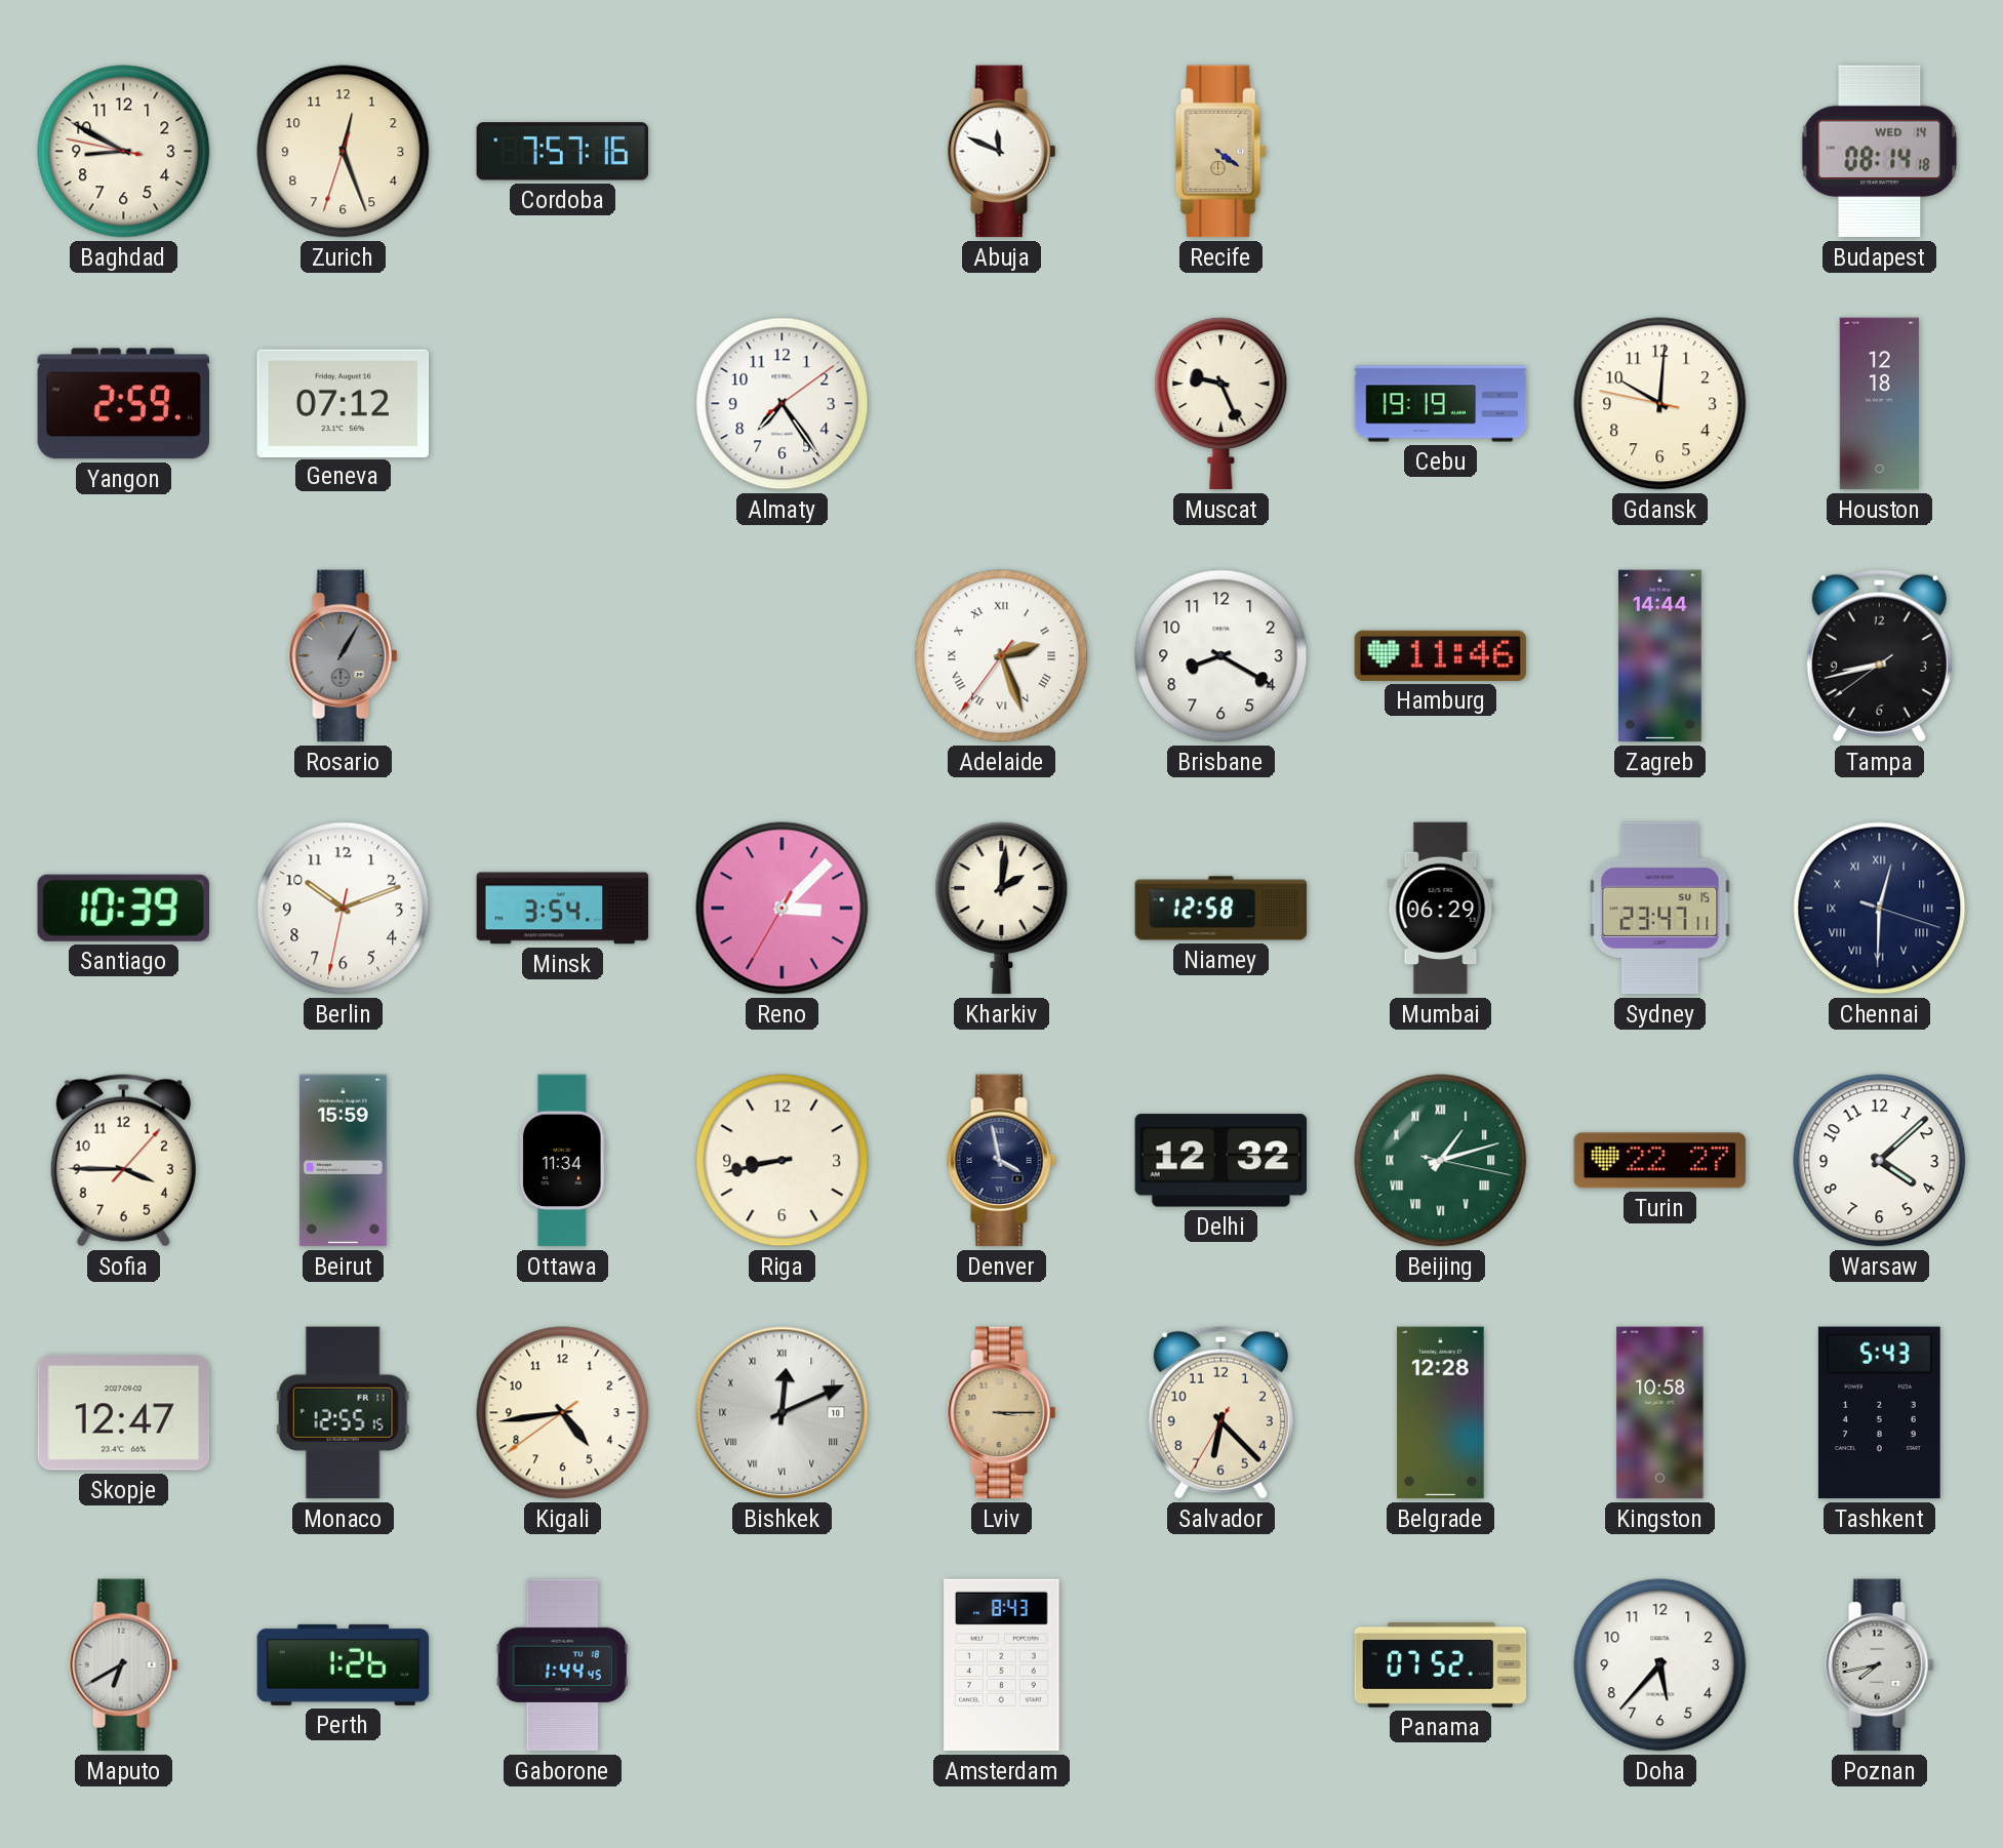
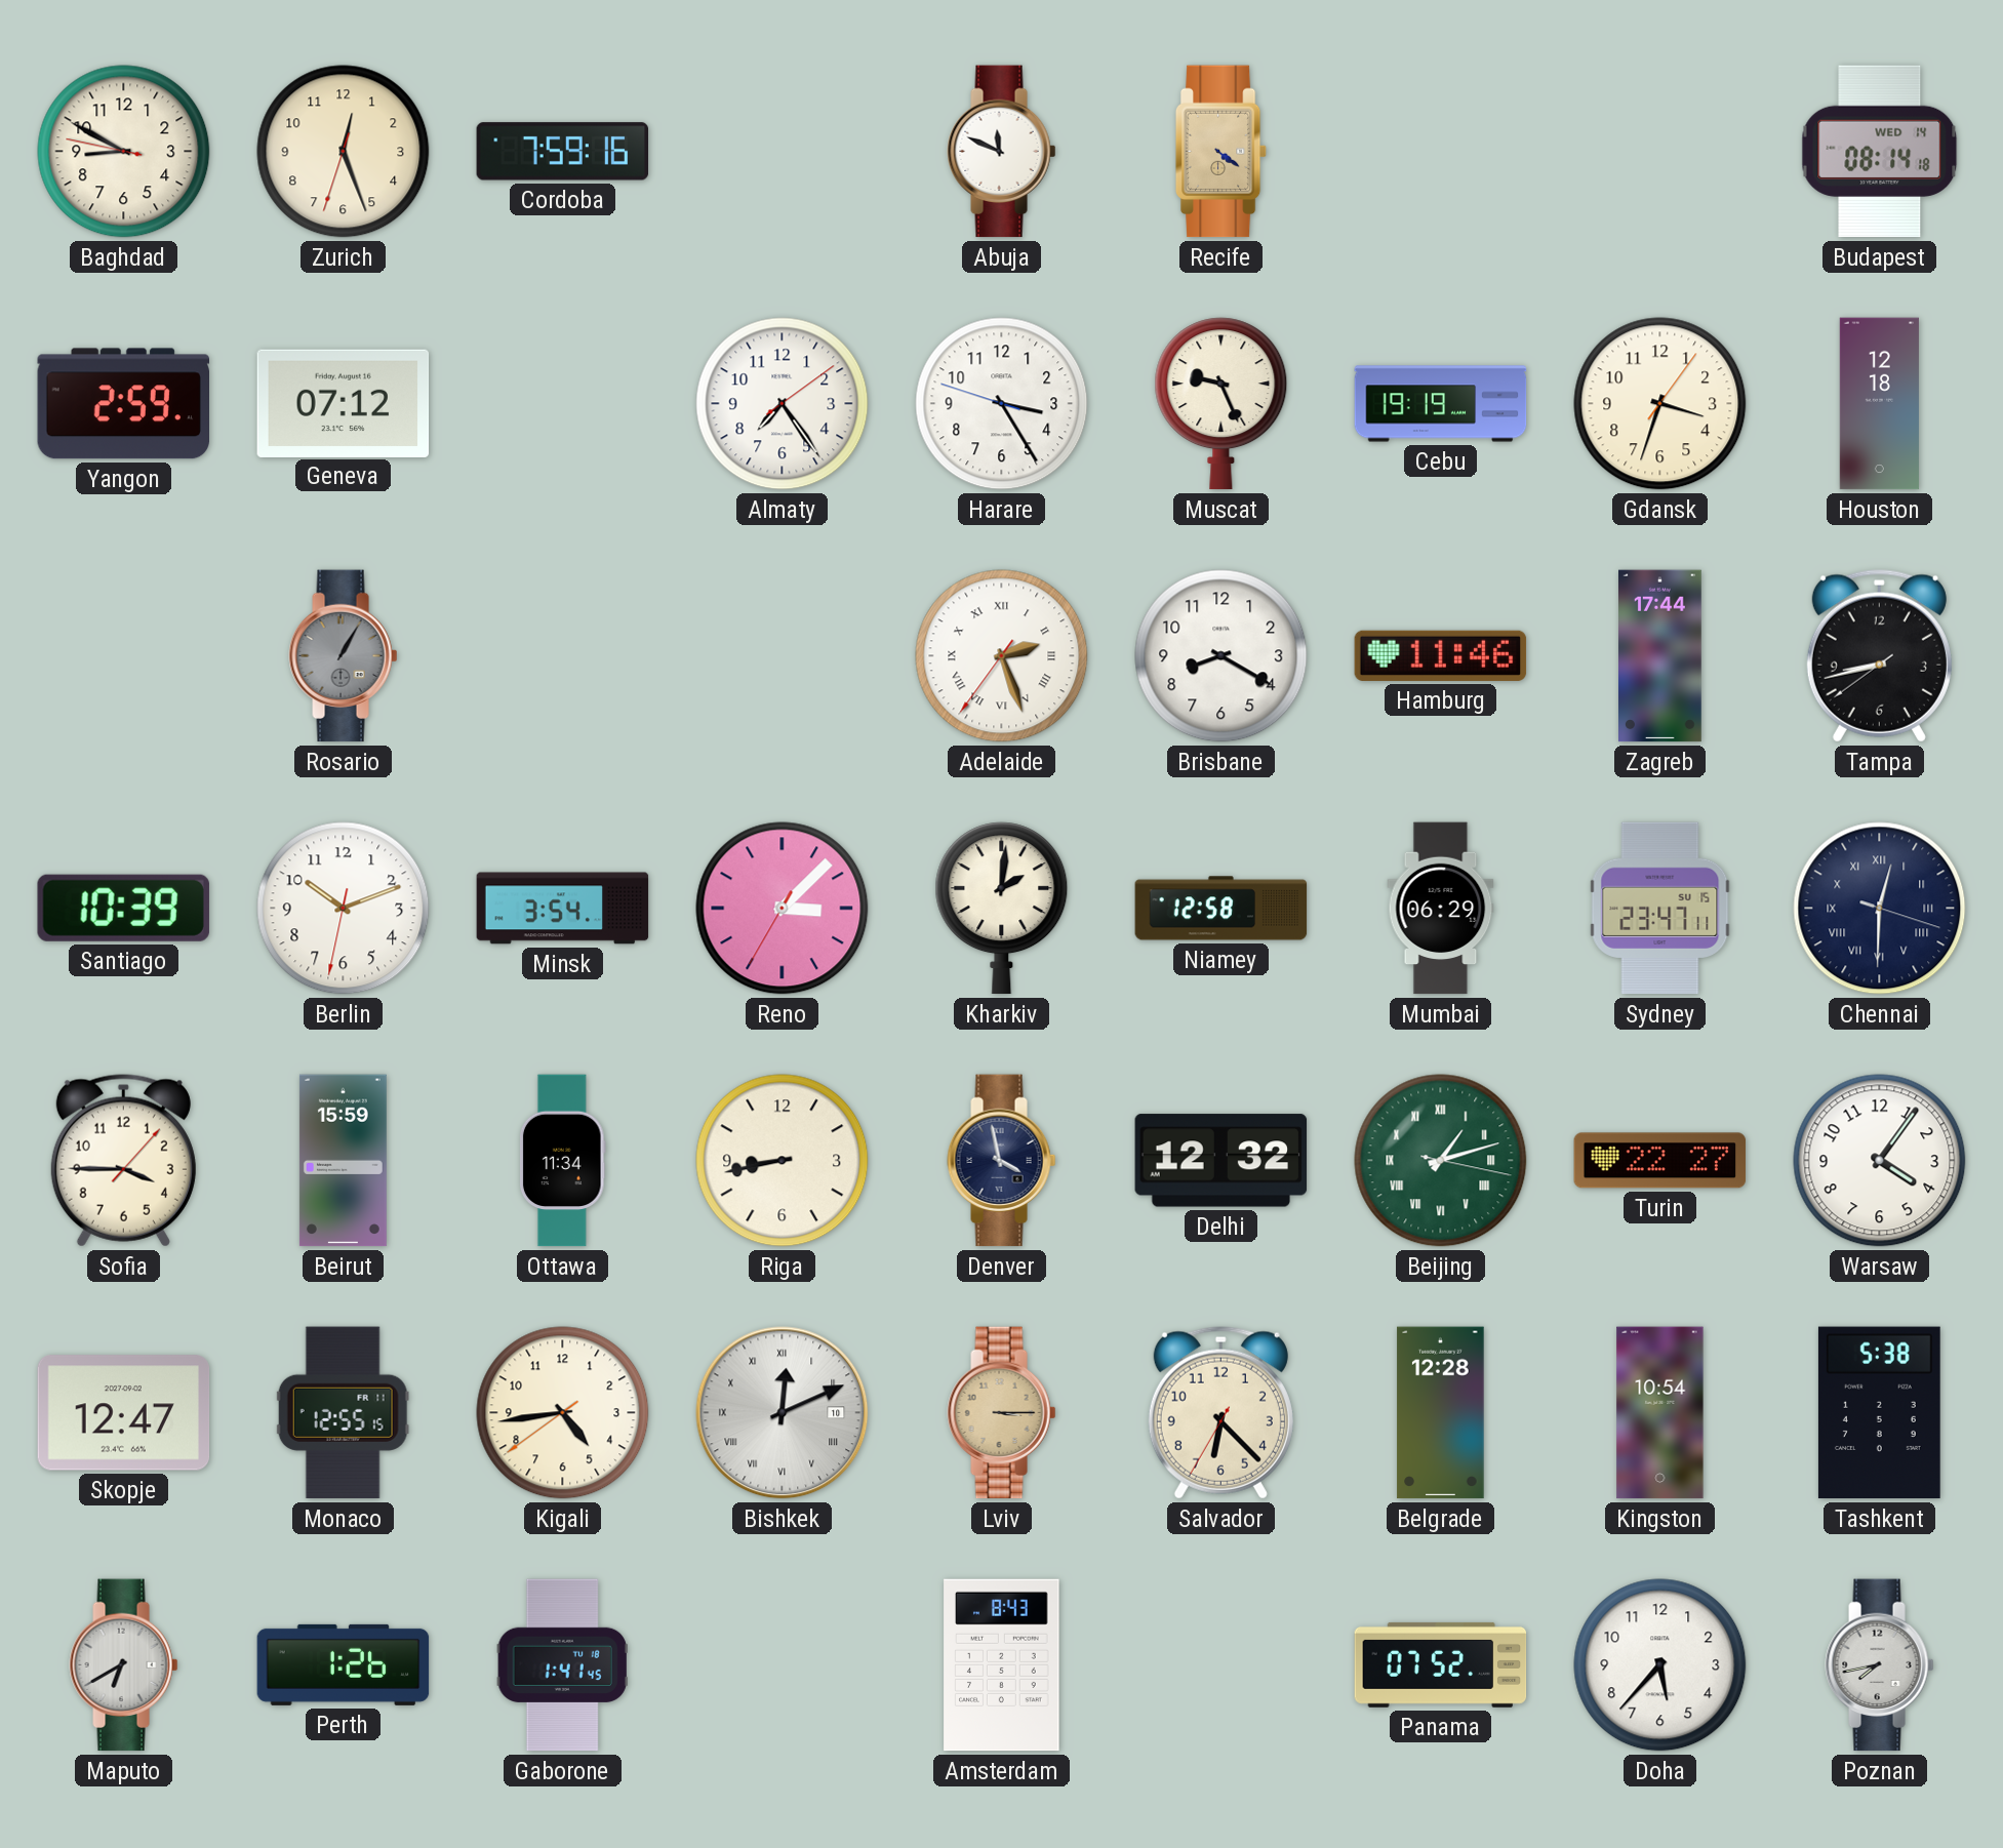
Cordoba: 7:57 -> 7:59
Harare: none -> 3:24
Gdansk: 10:00 -> 3:33
Zagreb: 14:44 -> 17:44
Warsaw: 4:08 -> 4:06
Kingston: 10:58 -> 10:54
Tashkent: 5:43 -> 5:38
Gaborone: 1:44 -> 1:41
